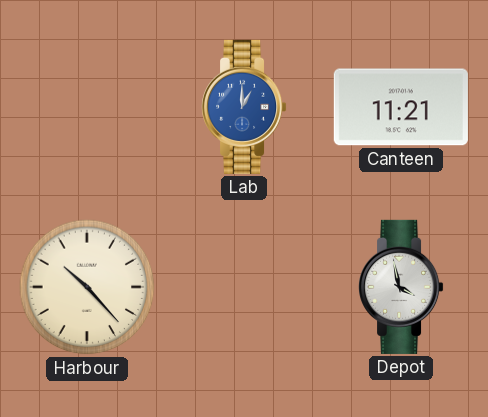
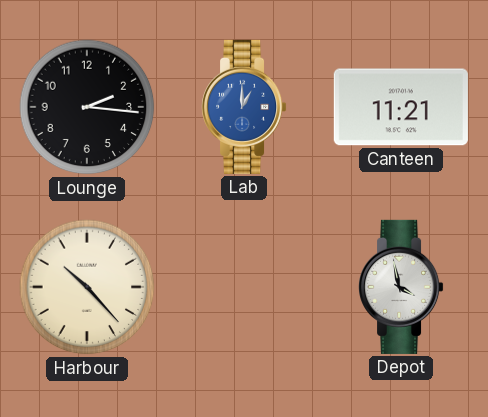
Lounge: none -> 2:16
